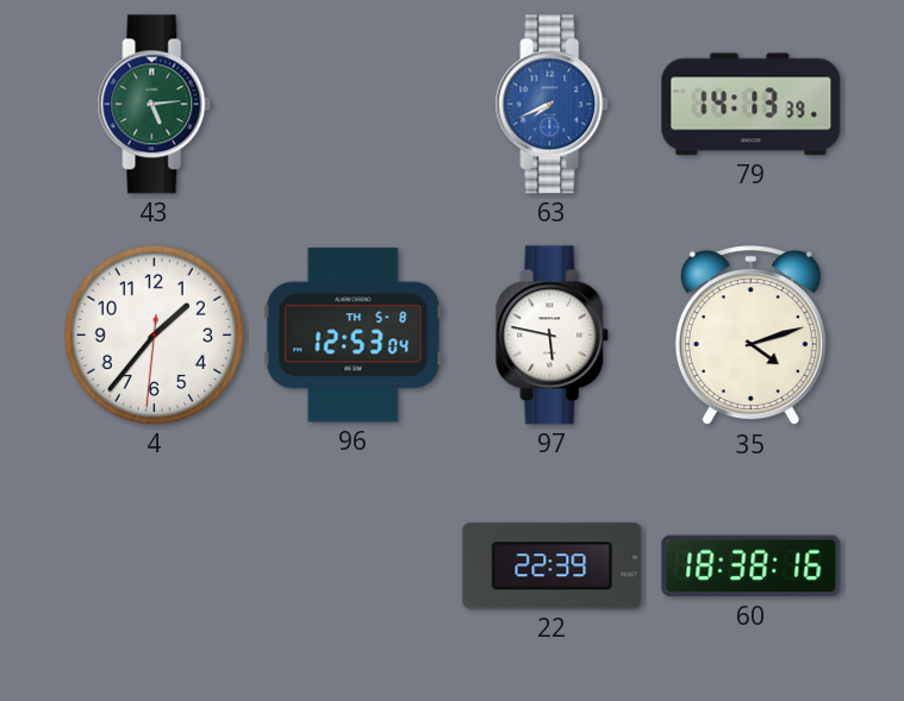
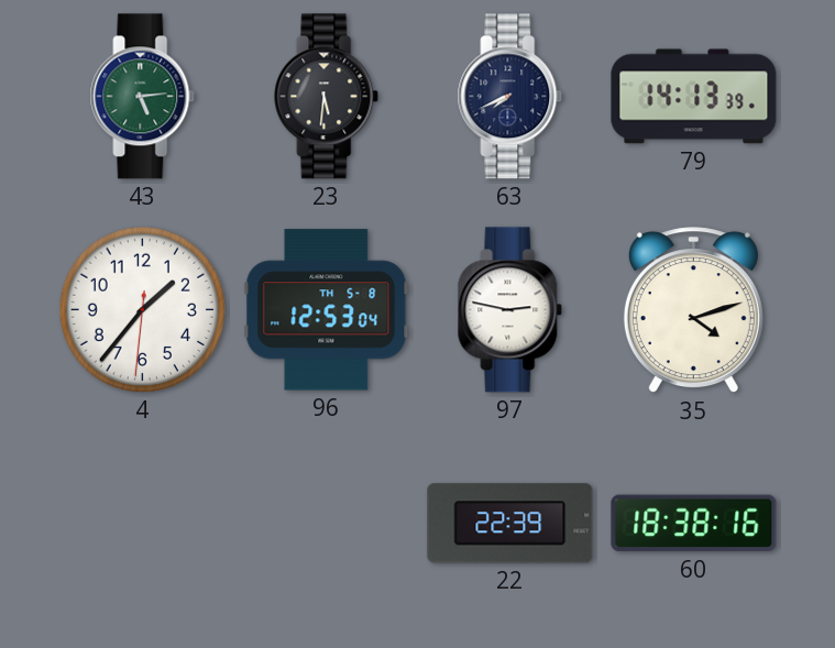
23: none -> 5:31
63 dial: blue -> navy
97: 5:47 -> 2:47
